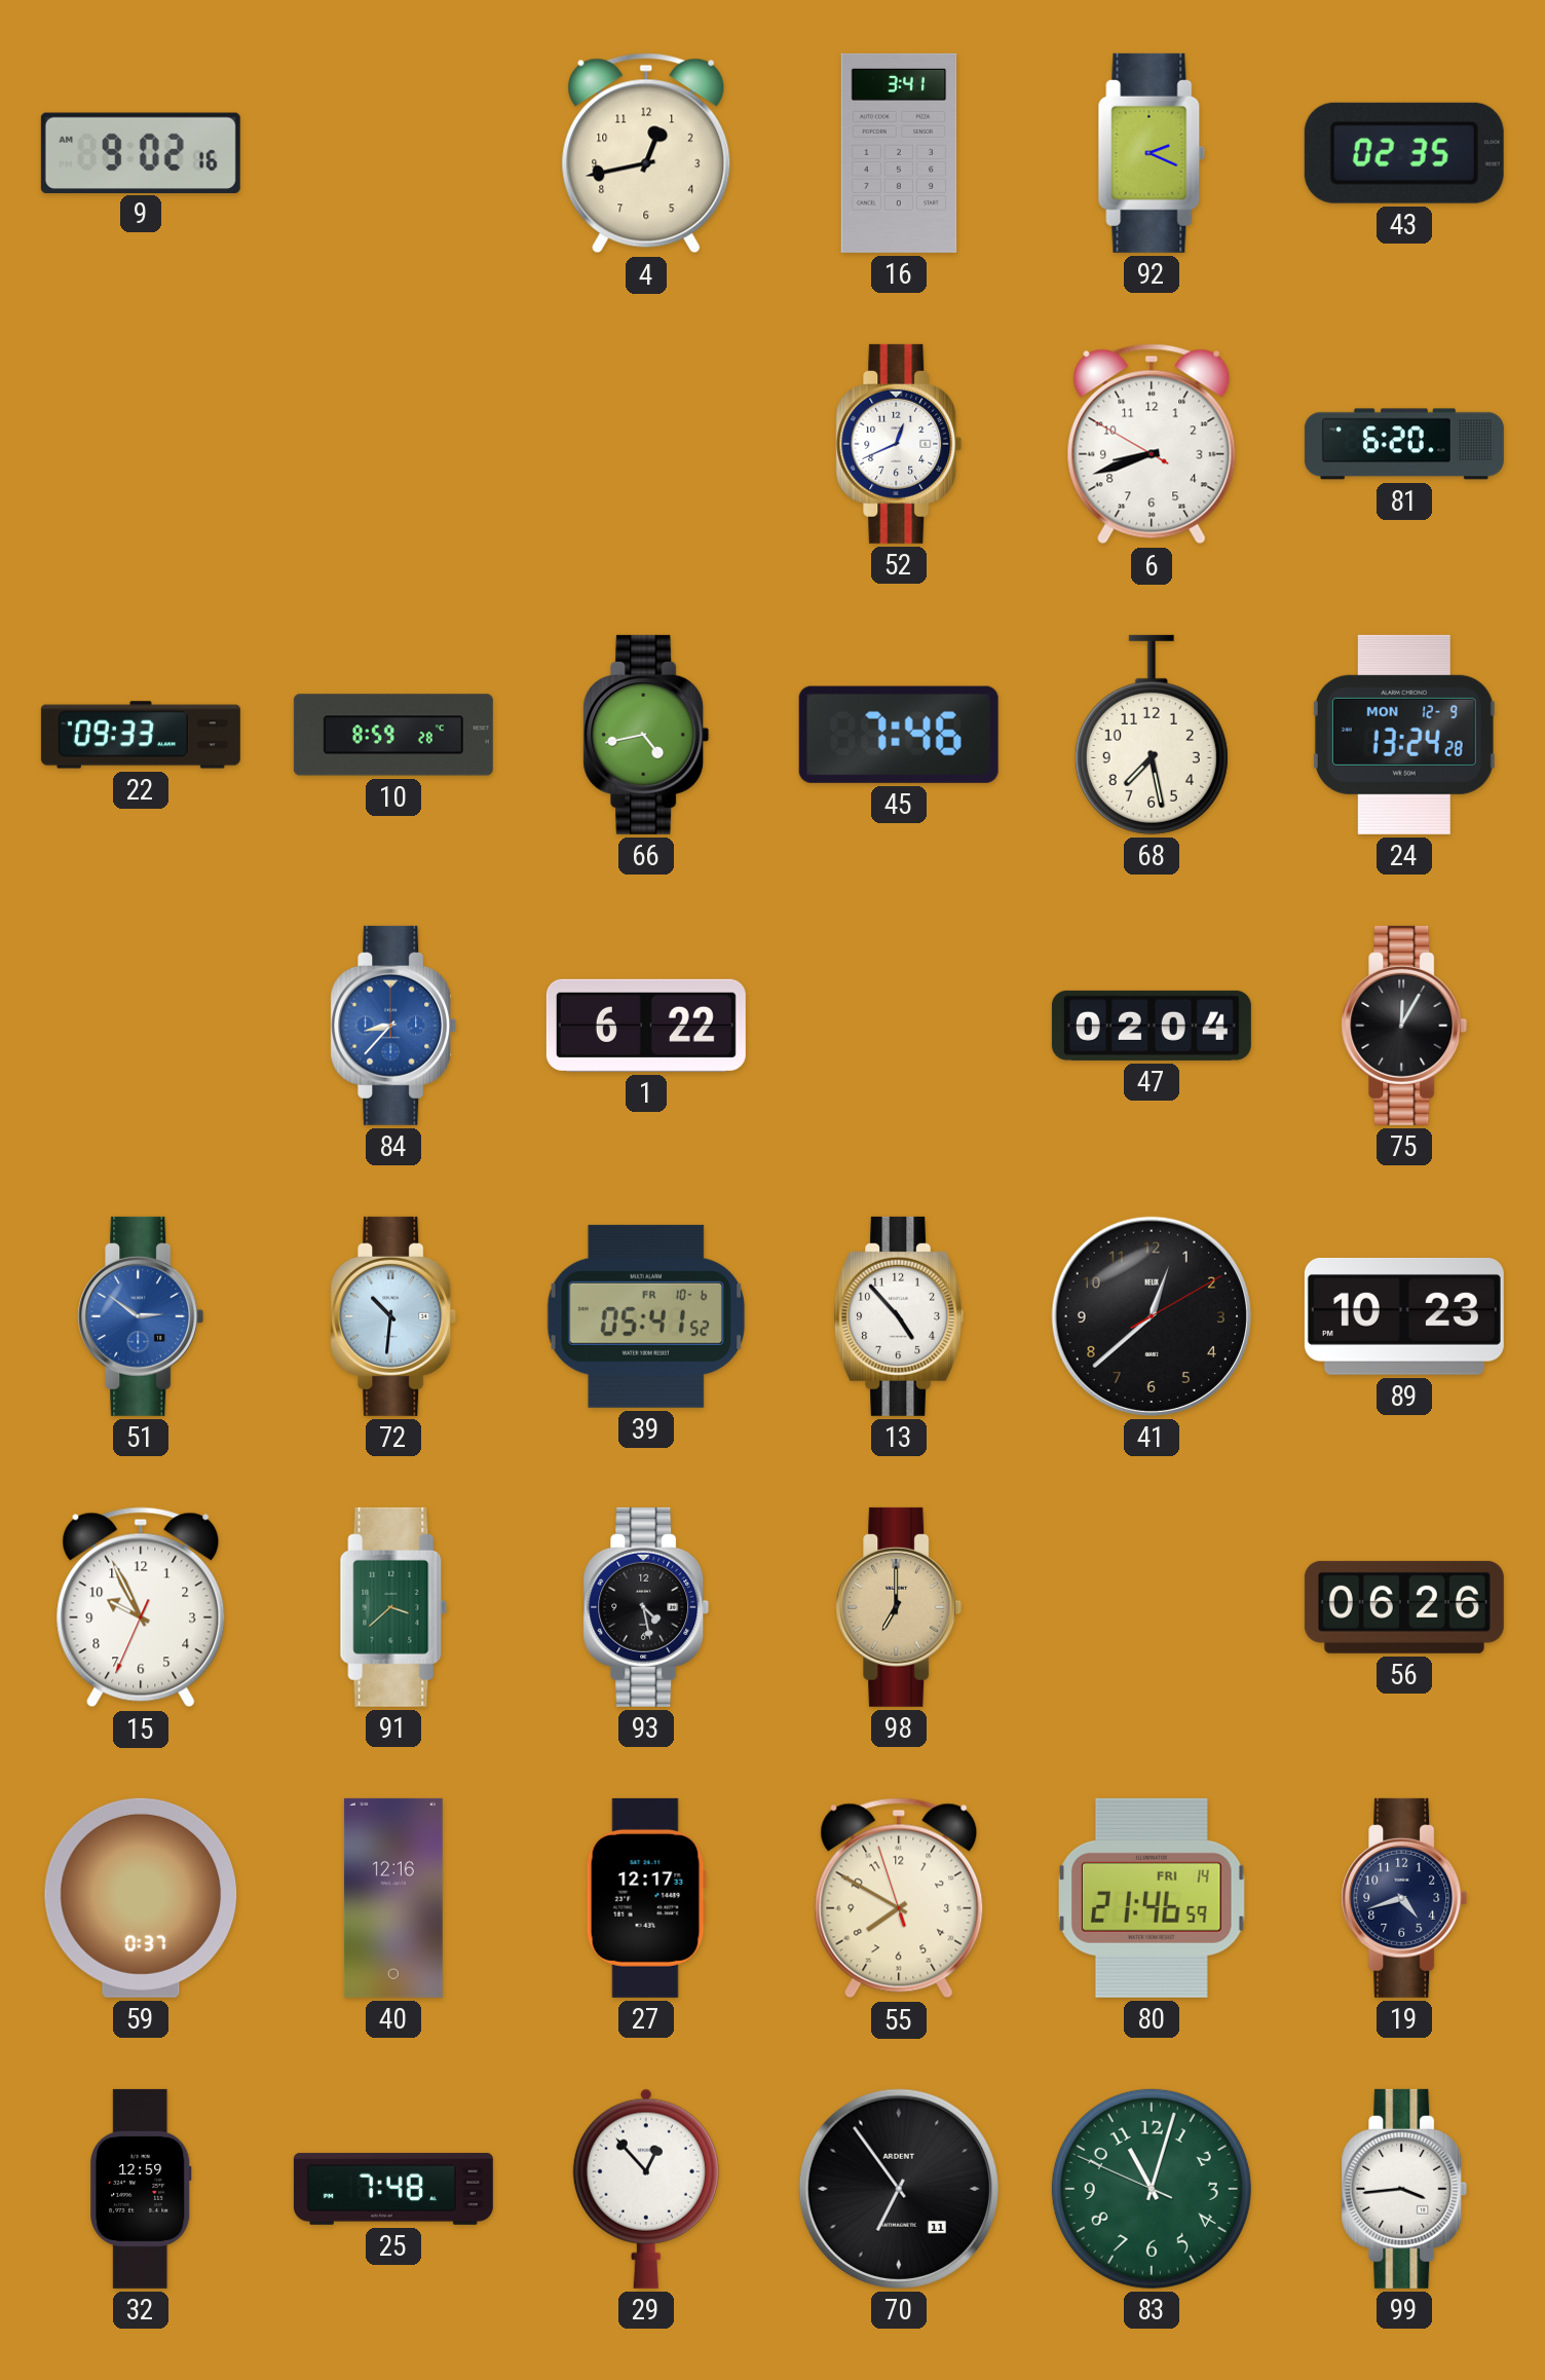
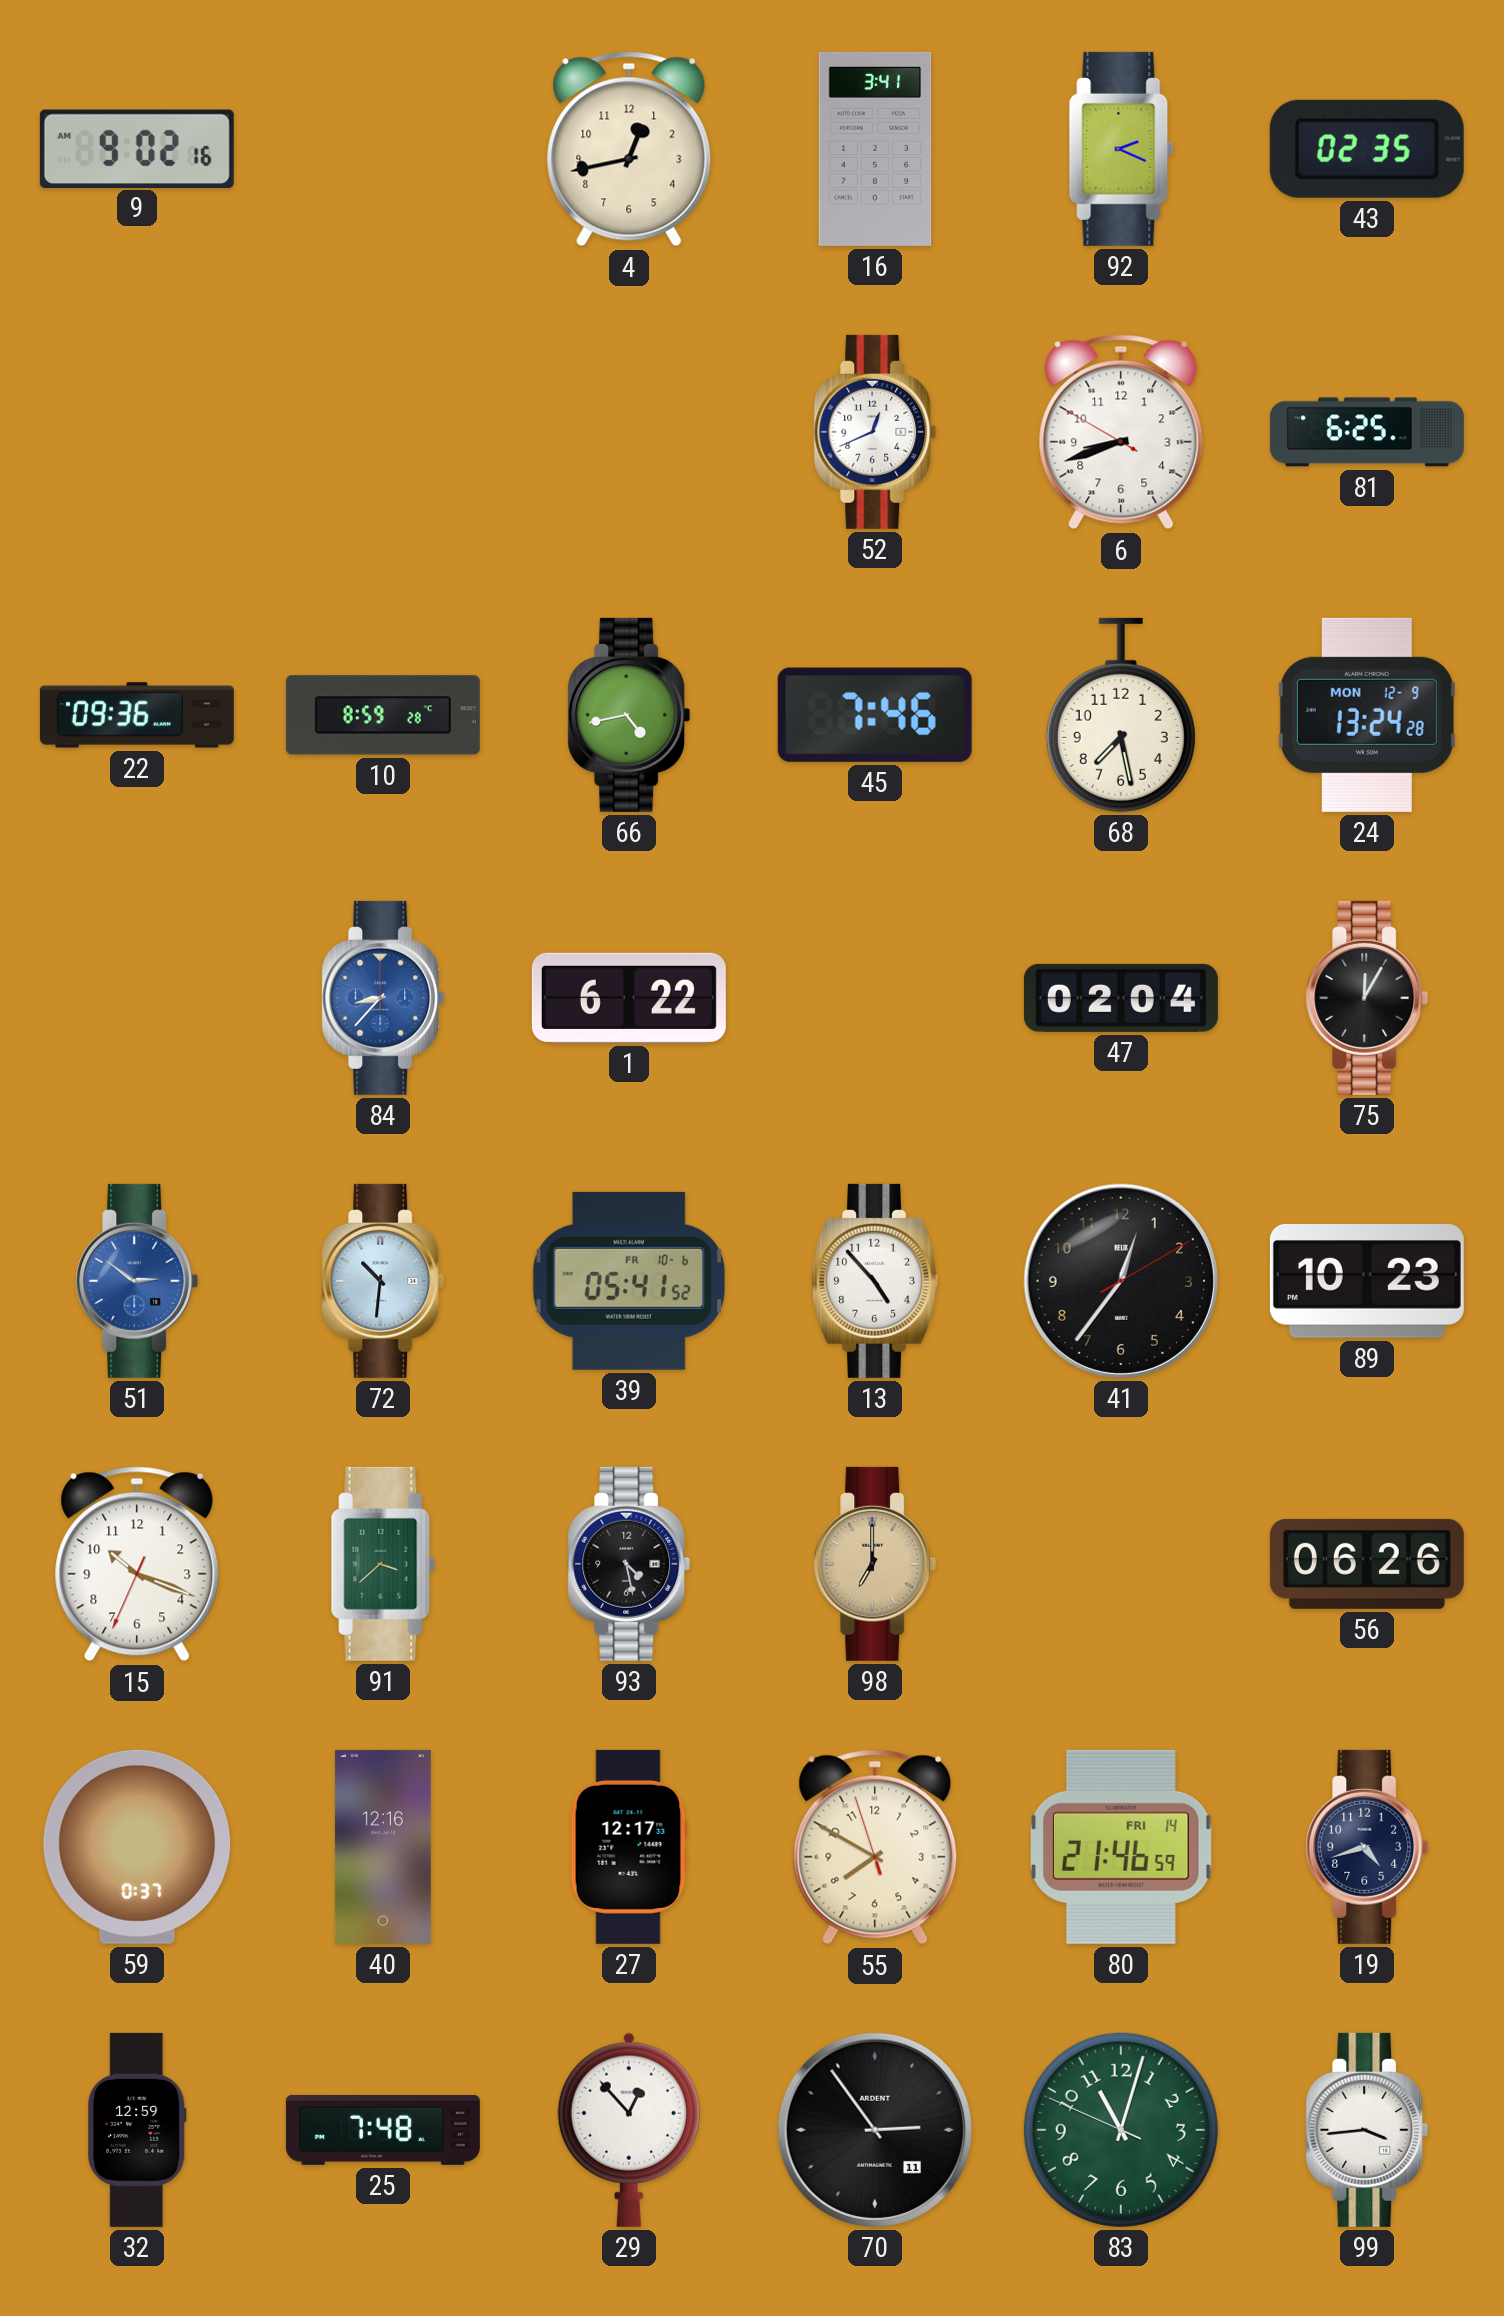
81: 6:20 -> 6:25
22: 09:33 -> 09:36
41: 12:38 -> 12:36
15: 9:55 -> 10:18
70: 6:54 -> 2:54
